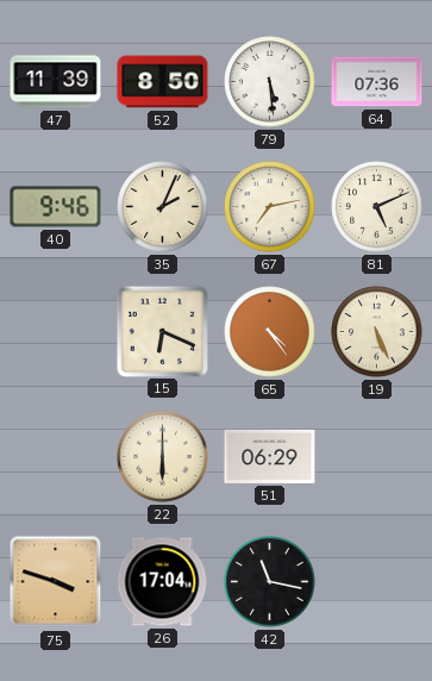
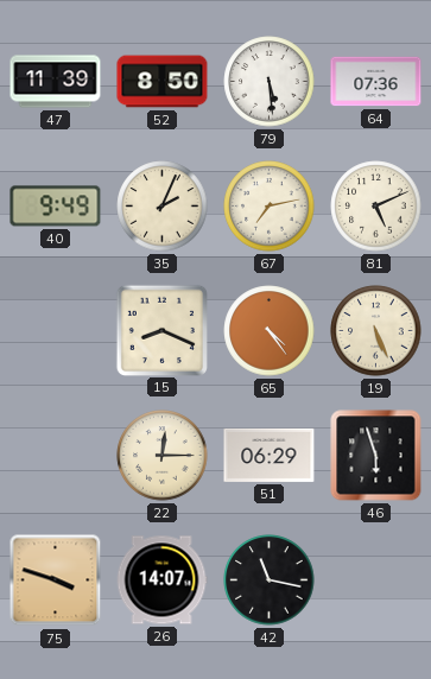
40: 9:46 -> 9:49
15: 6:19 -> 8:19
22: 6:00 -> 12:15
46: none -> 5:57
26: 17:04 -> 14:07
